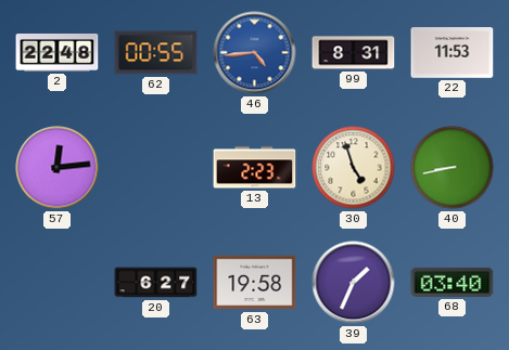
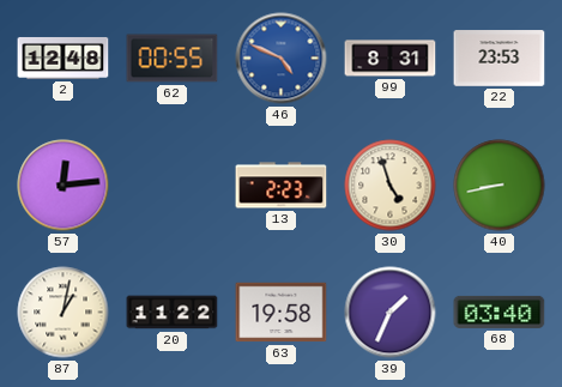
2: 22:48 -> 12:48
46: 4:44 -> 4:49
22: 11:53 -> 23:53
87: none -> 1:02
20: 6:27 -> 11:22
